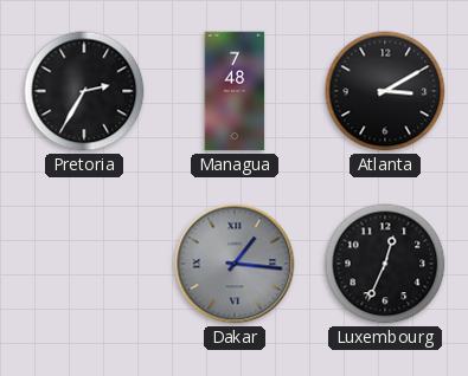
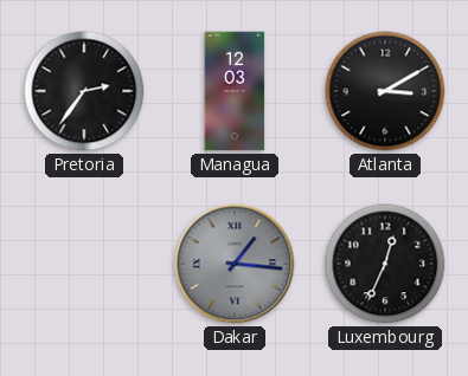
Pretoria: 2:35 -> 2:36
Managua: 7:48 -> 12:03
